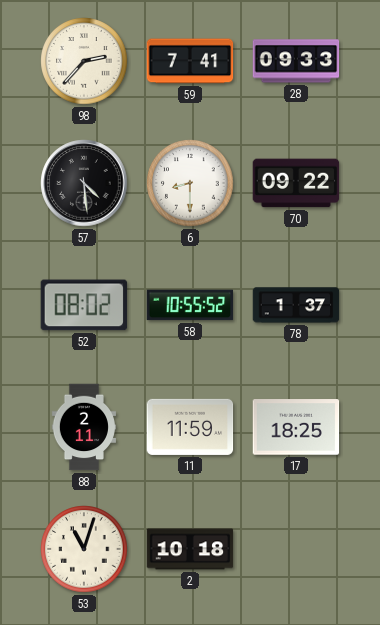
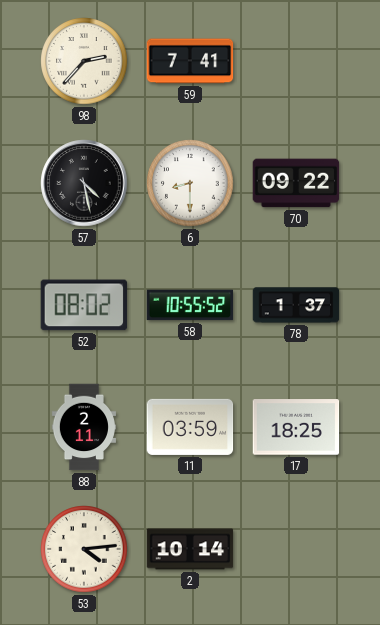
28: 09:33 -> none
57: 4:29 -> 4:28
11: 11:59 -> 03:59
53: 11:03 -> 4:14
2: 10:18 -> 10:14
